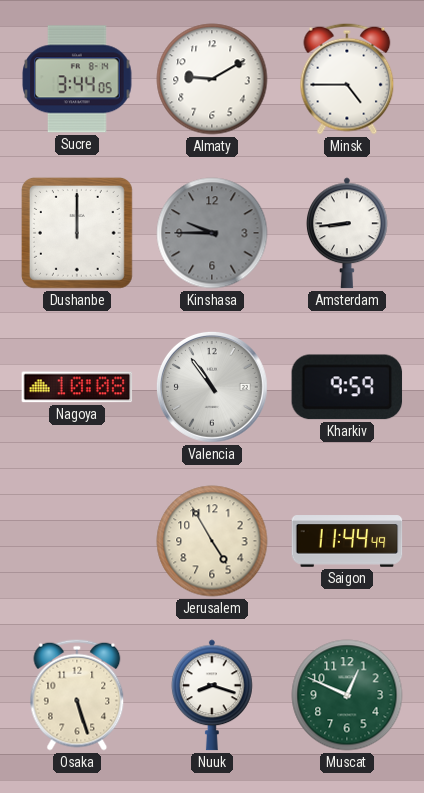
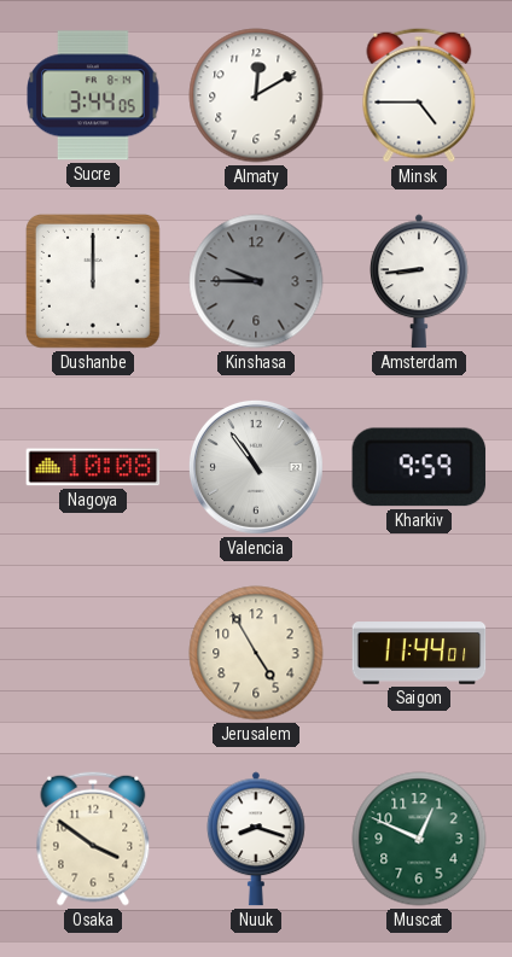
Almaty: 9:10 -> 12:10
Saigon: 11:44:49 -> 11:44:01
Osaka: 5:27 -> 3:51
